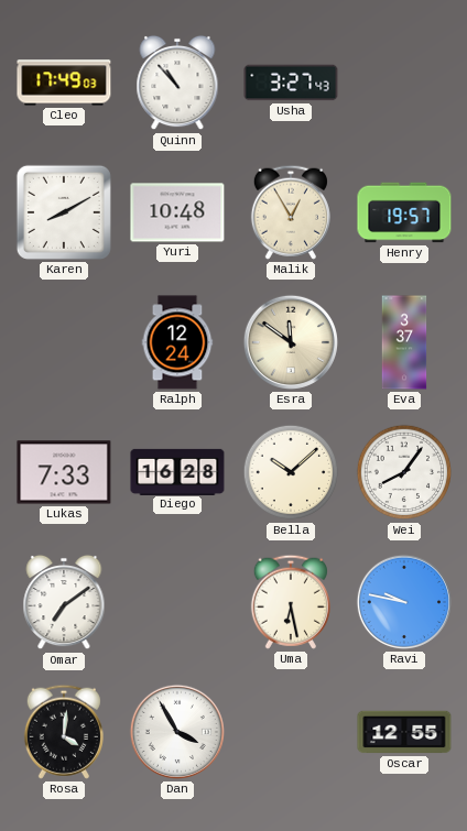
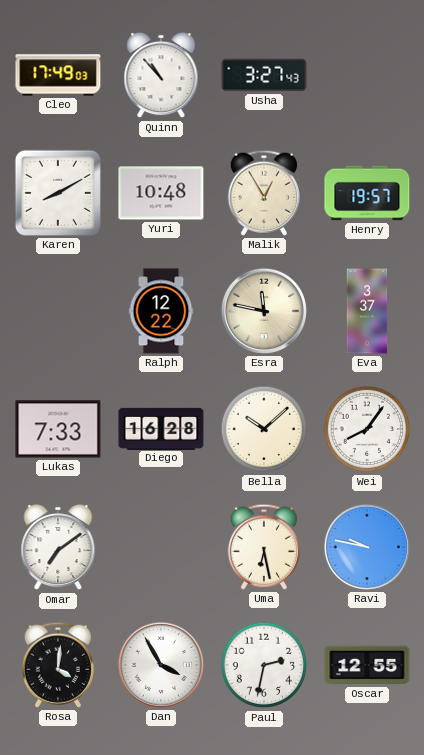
Ralph: 12:24 -> 12:22
Esra: 11:51 -> 11:47
Paul: none -> 2:32
